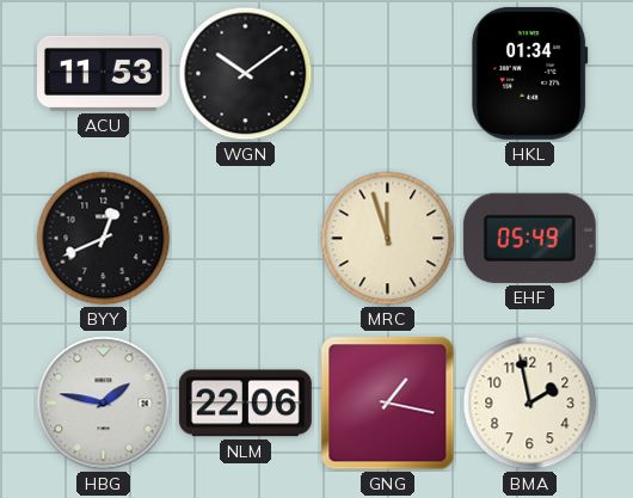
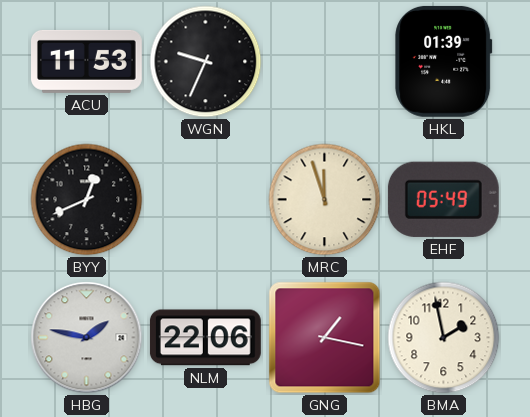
WGN: 10:09 -> 9:34
HKL: 01:34 -> 01:39
